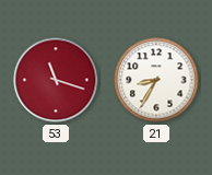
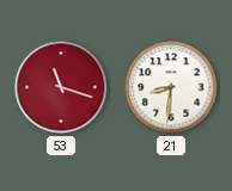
21: 8:35 -> 8:31
